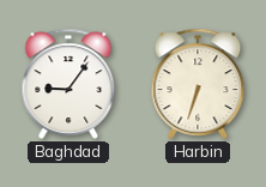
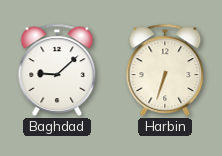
Baghdad: 9:06 -> 9:08
